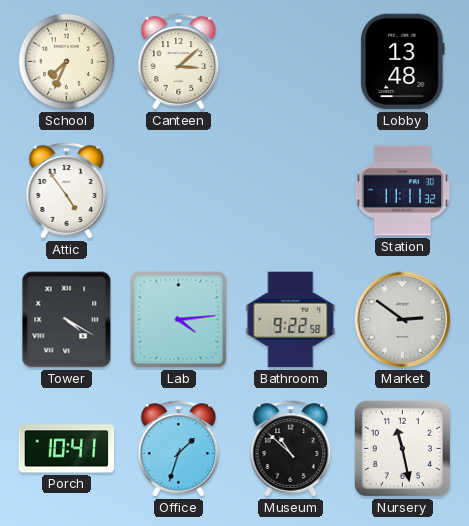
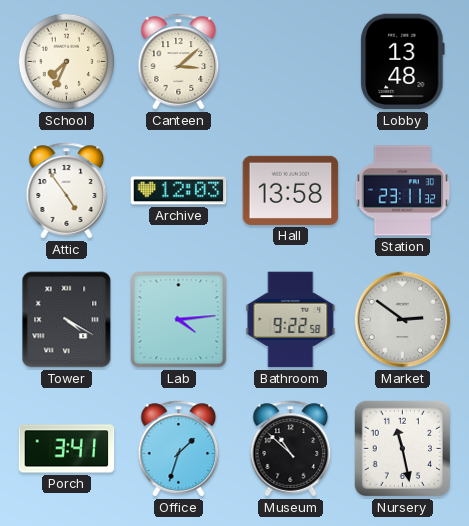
Archive: none -> 12:03
Hall: none -> 13:58
Station: 11:11 -> 23:11
Porch: 10:41 -> 3:41
